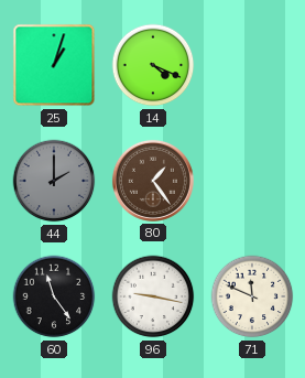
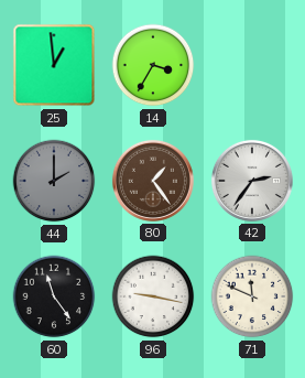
25: 1:03 -> 12:59
14: 4:19 -> 3:35
42: none -> 2:36
